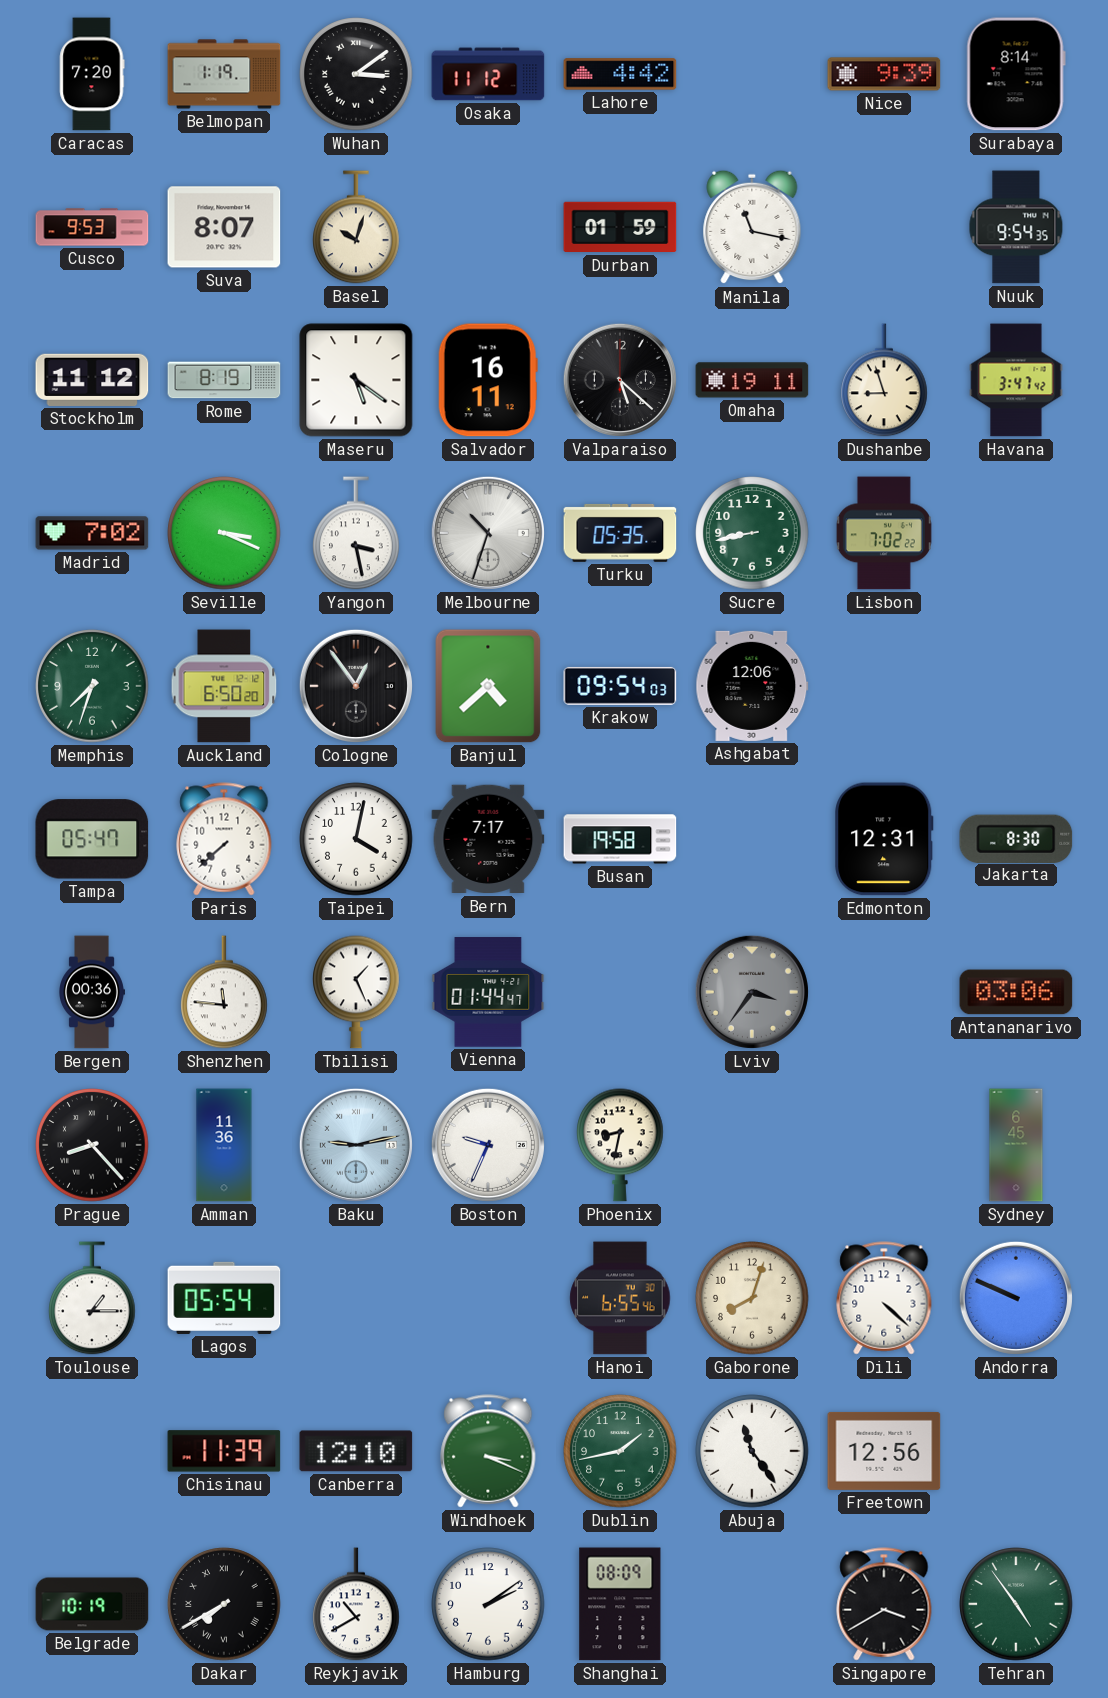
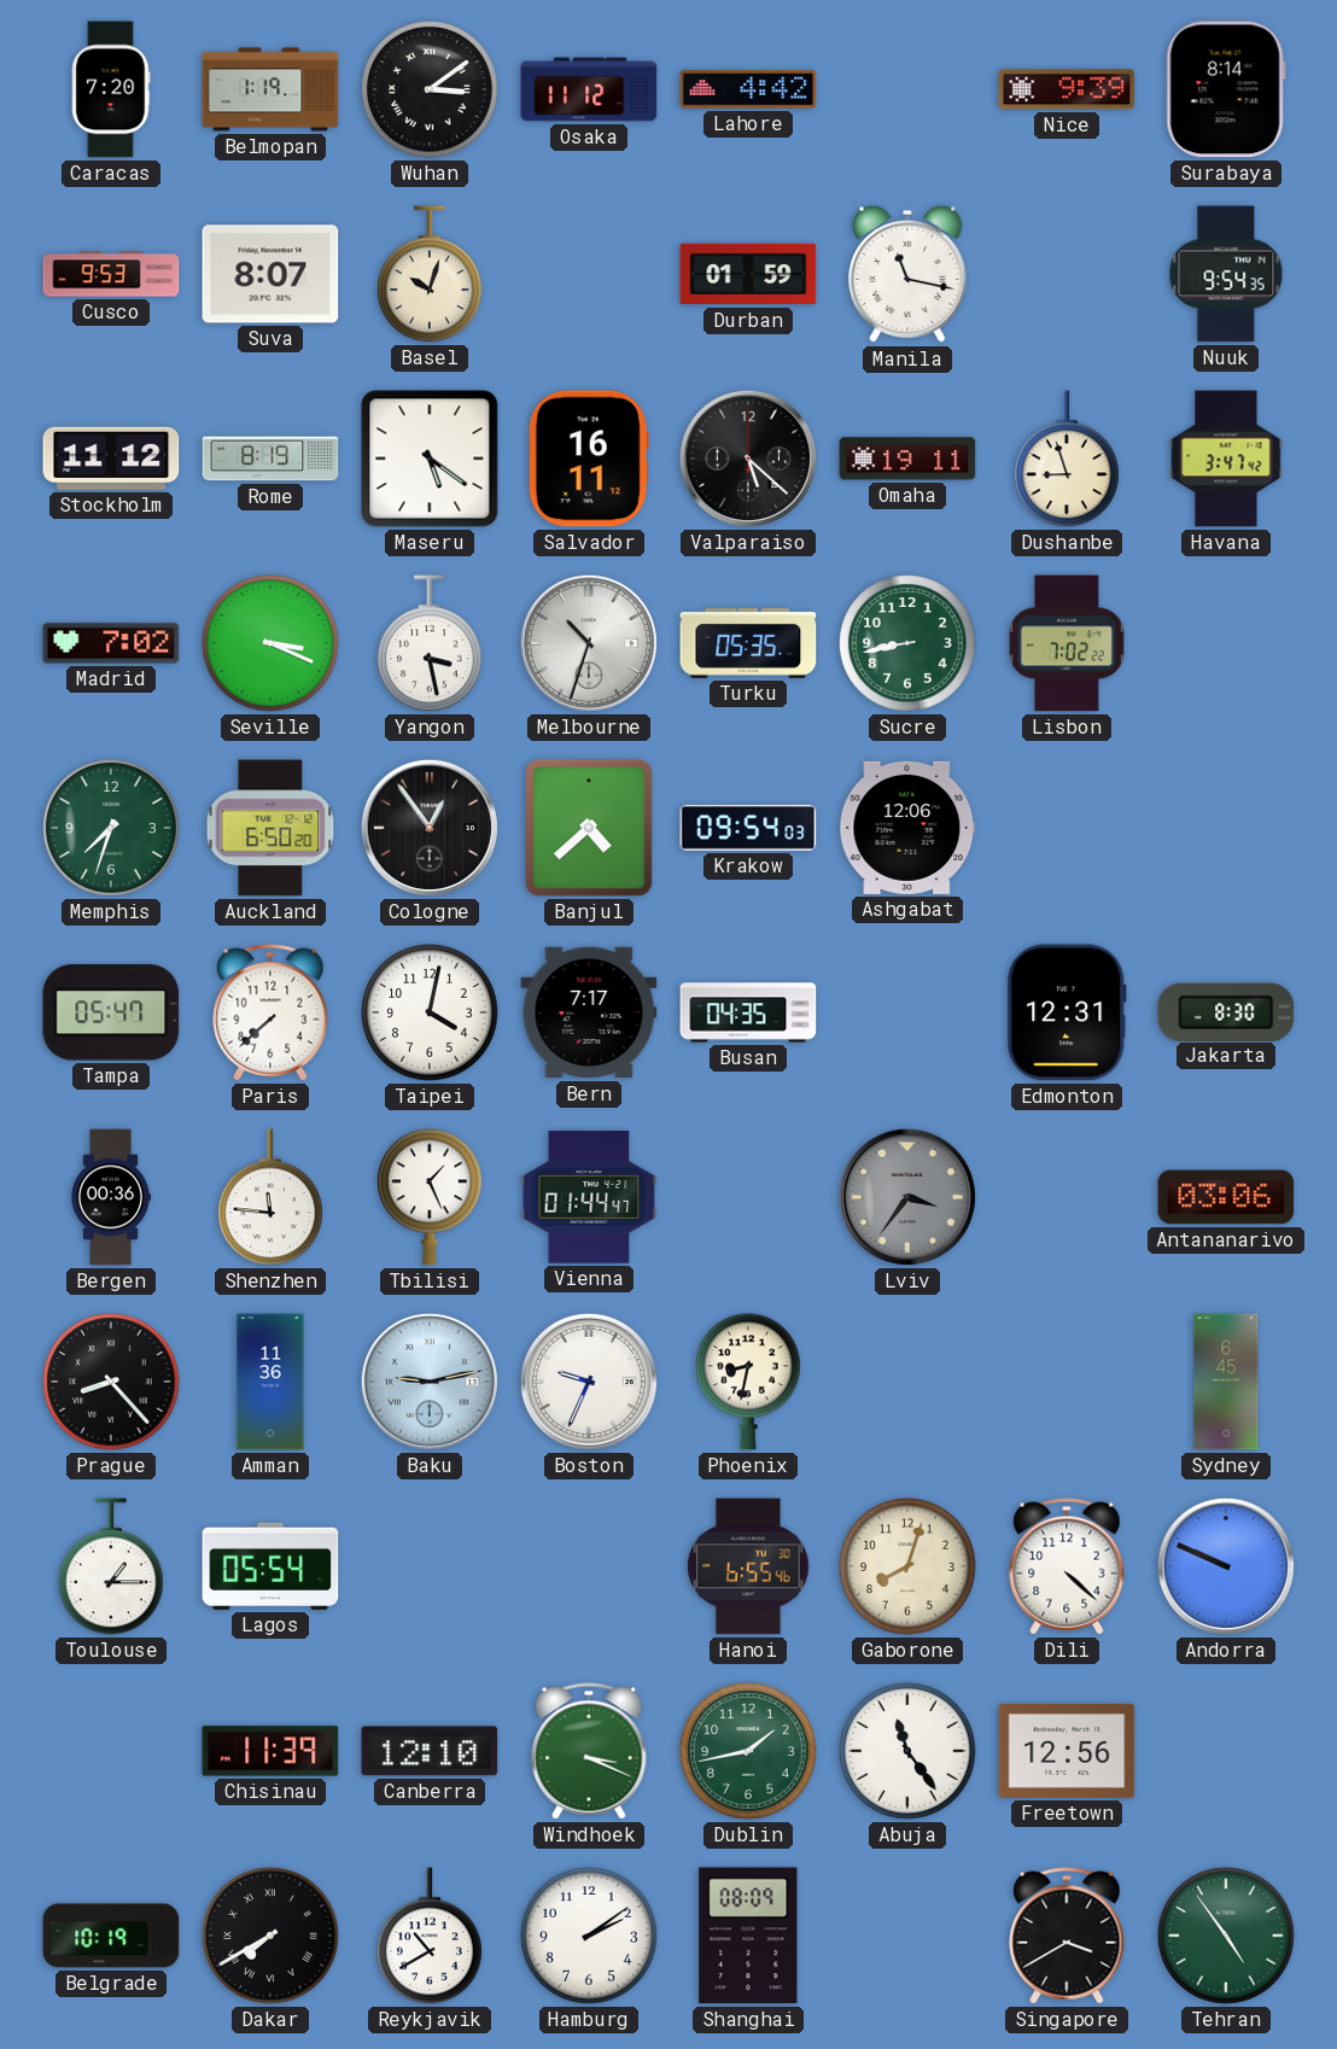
Busan: 19:58 -> 04:35
